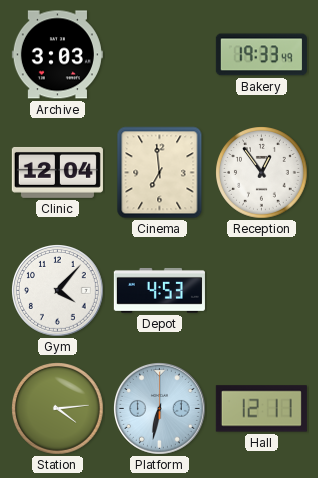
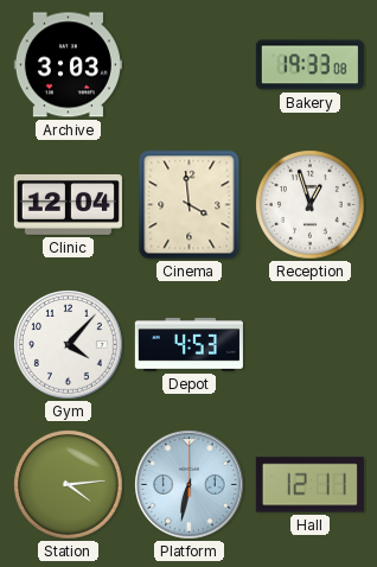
Bakery: 19:33:49 -> 19:33:08
Cinema: 6:59 -> 3:59
Reception: 12:54 -> 12:57
